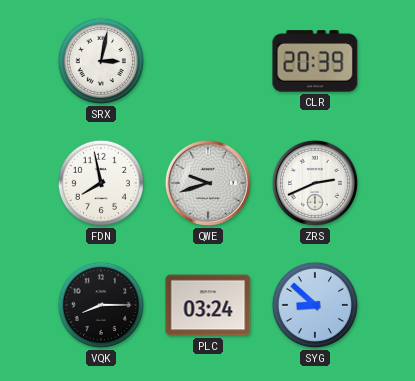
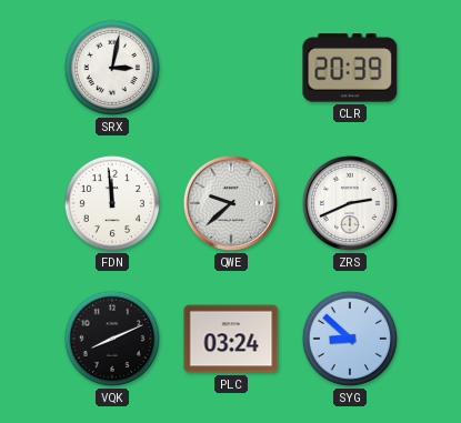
FDN: 7:58 -> 11:59
QWE: 9:42 -> 9:38
VQK: 8:15 -> 8:11
